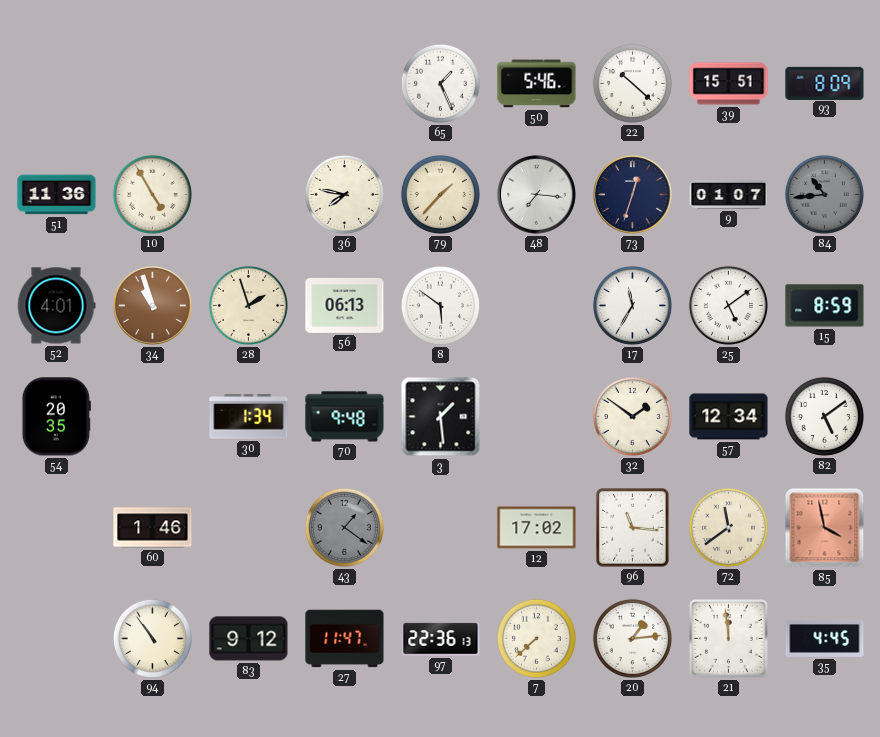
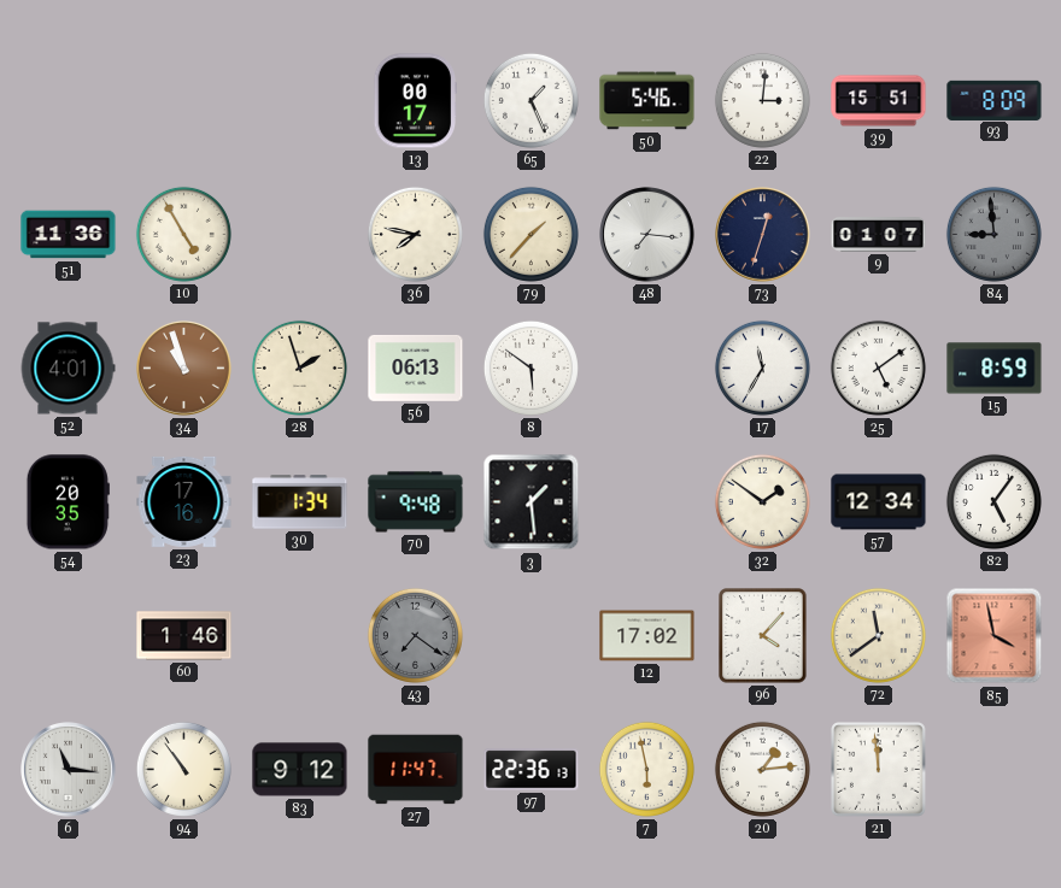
13: none -> 00:17
22: 10:22 -> 3:01
84: 10:44 -> 8:59
23: none -> 17:16
82: 5:09 -> 5:06
43: 1:21 -> 7:21
96: 11:16 -> 4:07
6: none -> 11:16
7: 7:38 -> 5:58
35: 4:45 -> none
